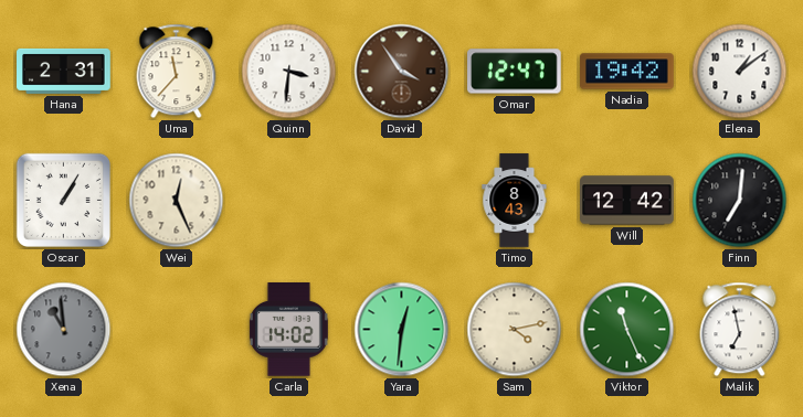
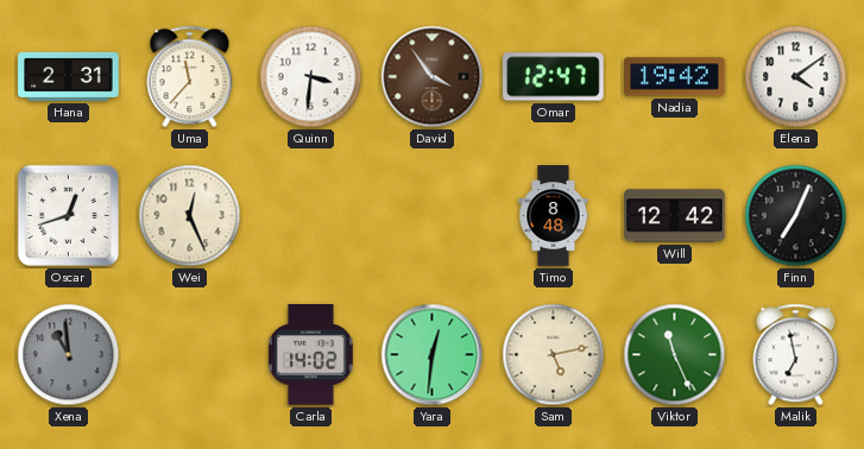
Elena: 1:09 -> 4:09
Oscar: 1:05 -> 12:42
Timo: 8:43 -> 8:48
Finn: 7:01 -> 7:04
Sam: 4:13 -> 5:13
